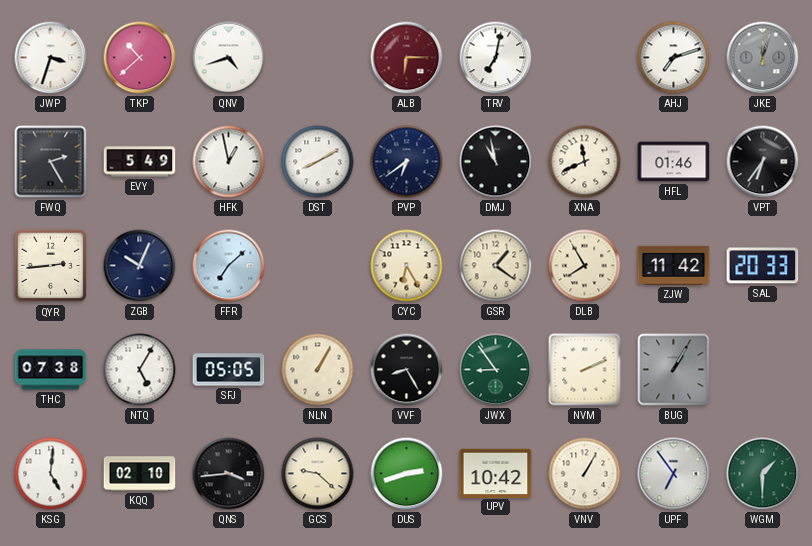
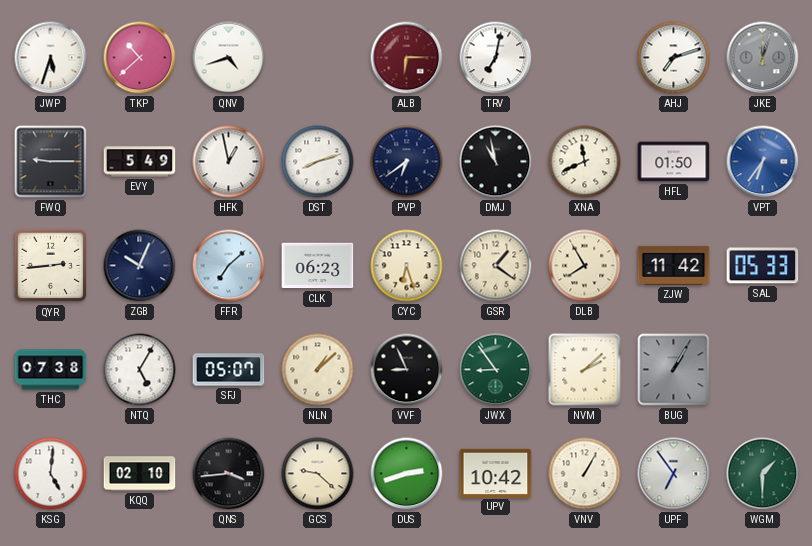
JWP: 3:33 -> 5:33
FWQ: 2:25 -> 9:15
DST: 8:10 -> 8:12
HFL: 01:46 -> 01:50
VPT dial: black -> blue
CLK: none -> 06:23
CYC: 6:25 -> 6:27
SAL: 20:33 -> 05:33
SFJ: 05:05 -> 05:07
NLN: 1:05 -> 1:08
VVF: 8:25 -> 8:56
NVM: 2:11 -> 2:08
